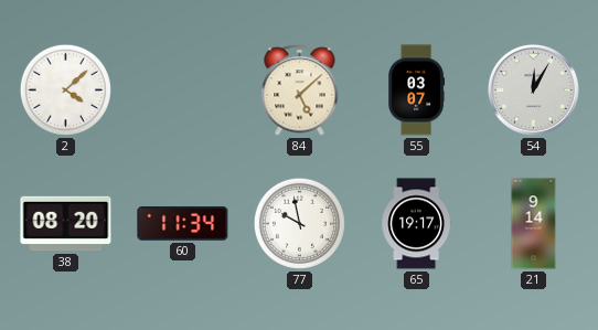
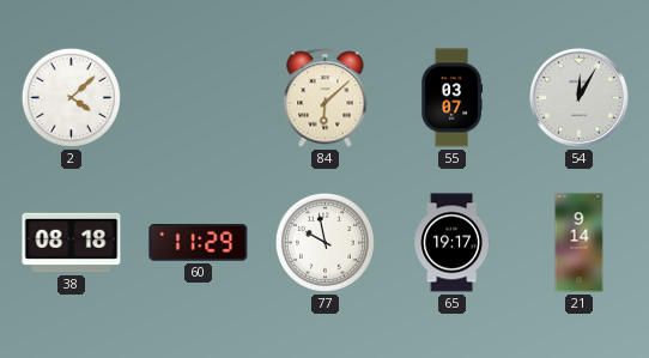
84: 5:08 -> 6:08
38: 08:20 -> 08:18
60: 11:34 -> 11:29
